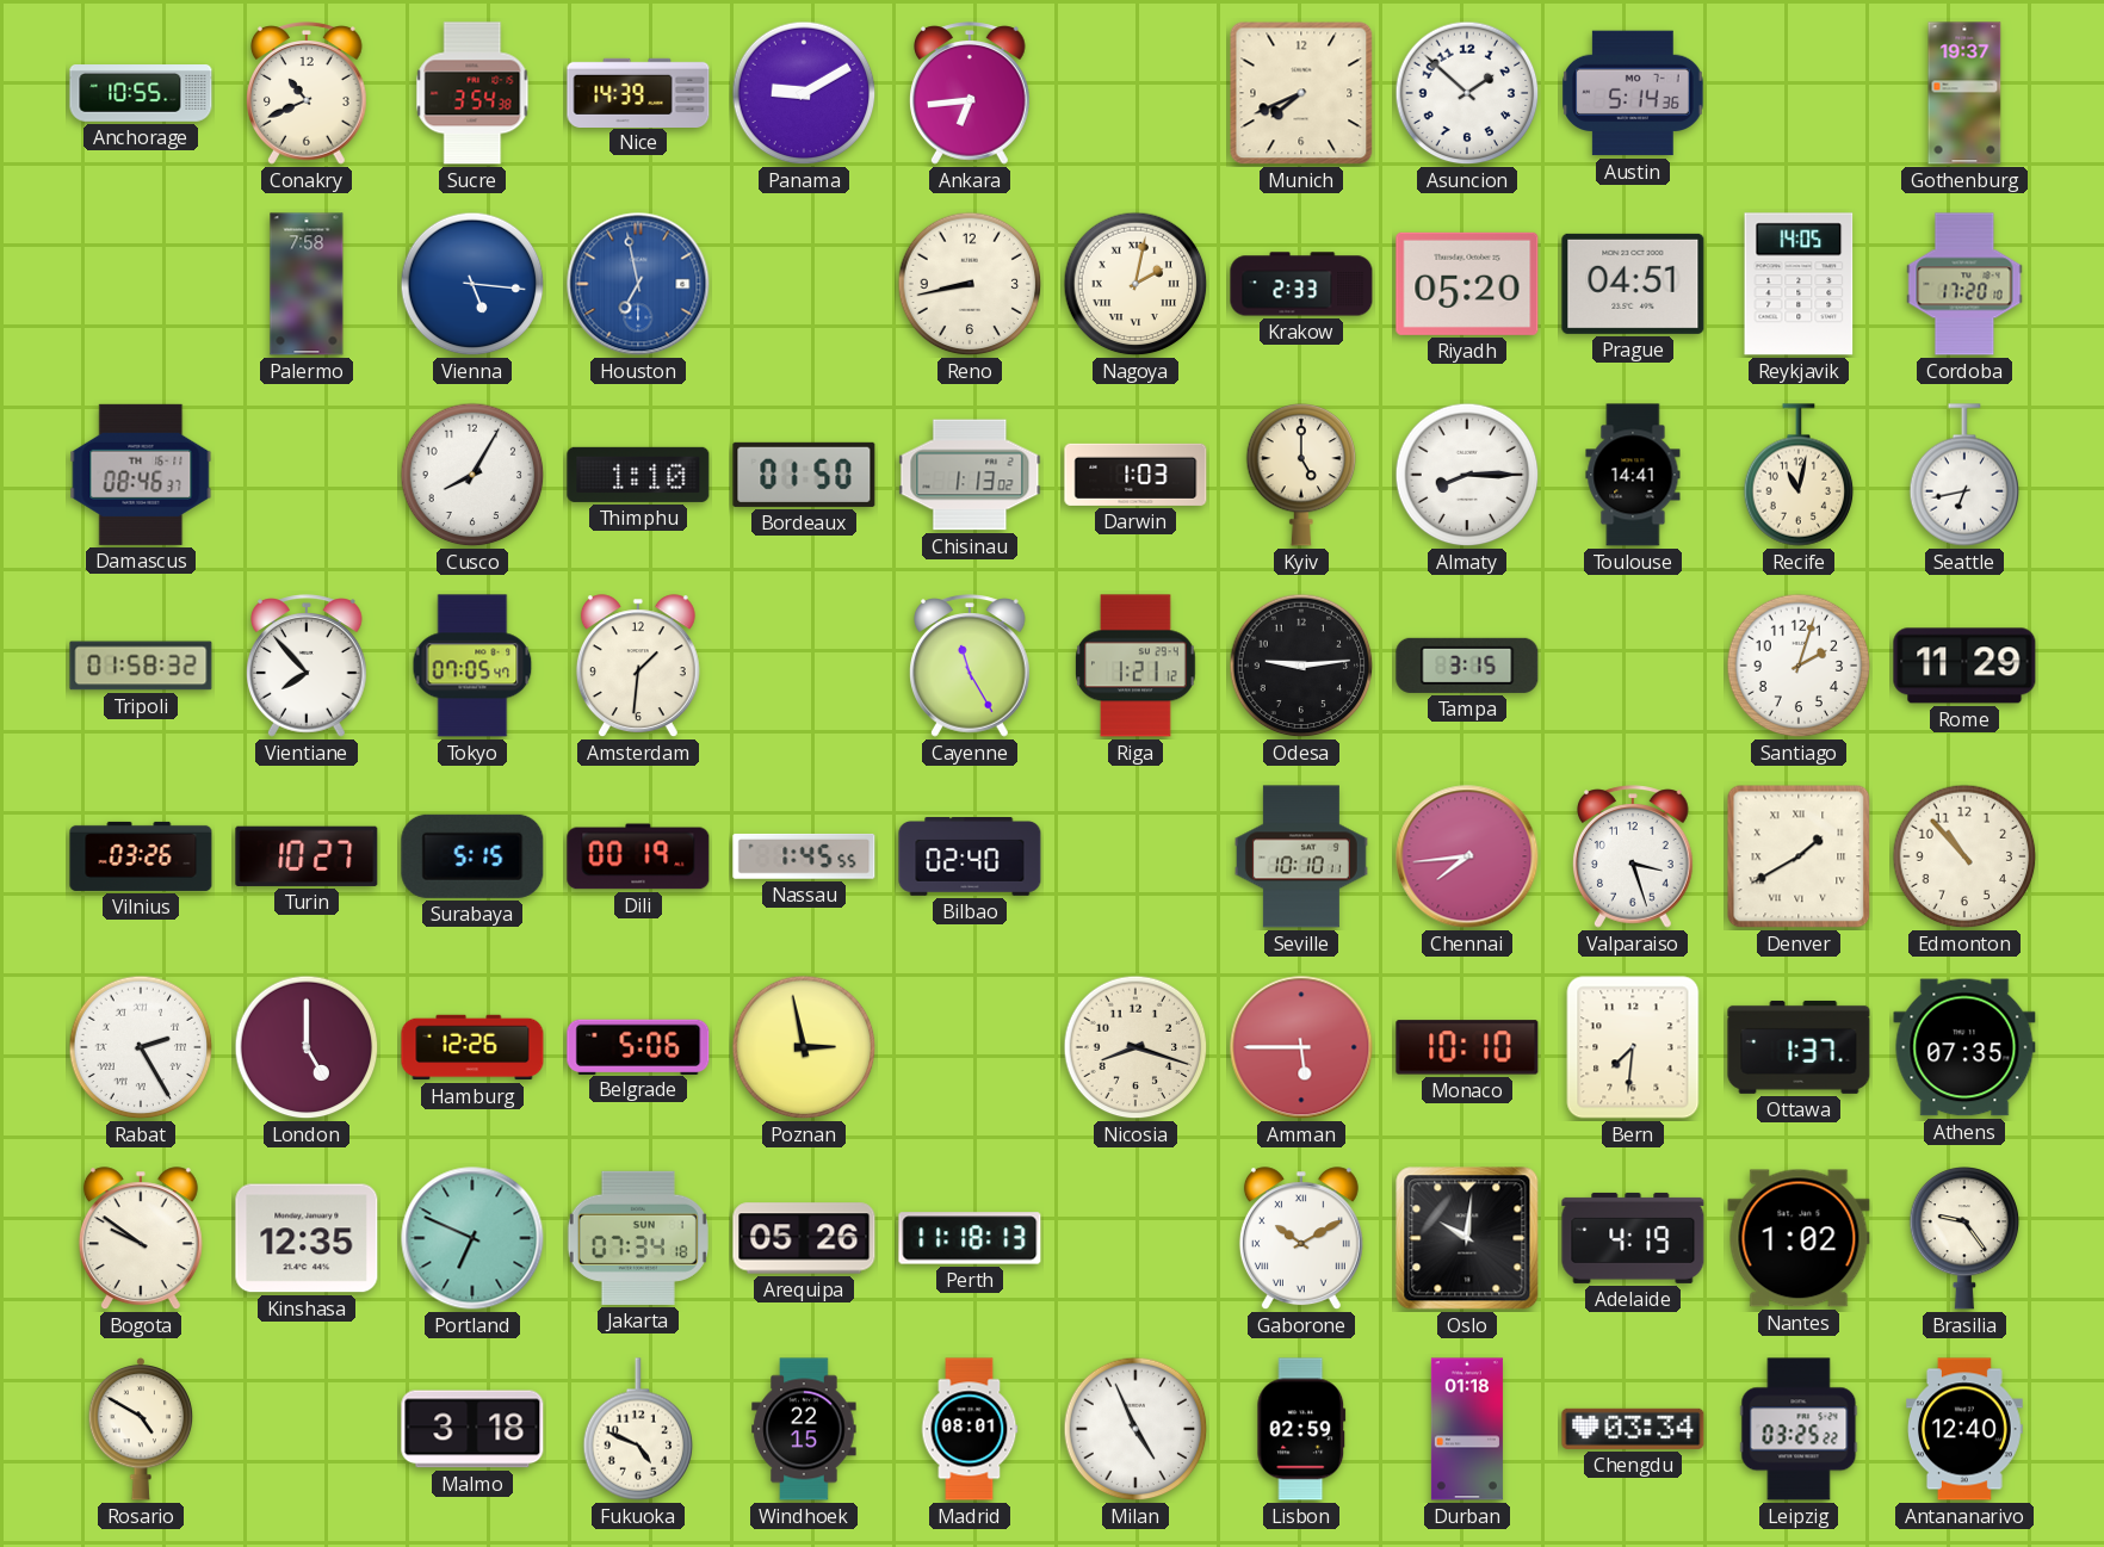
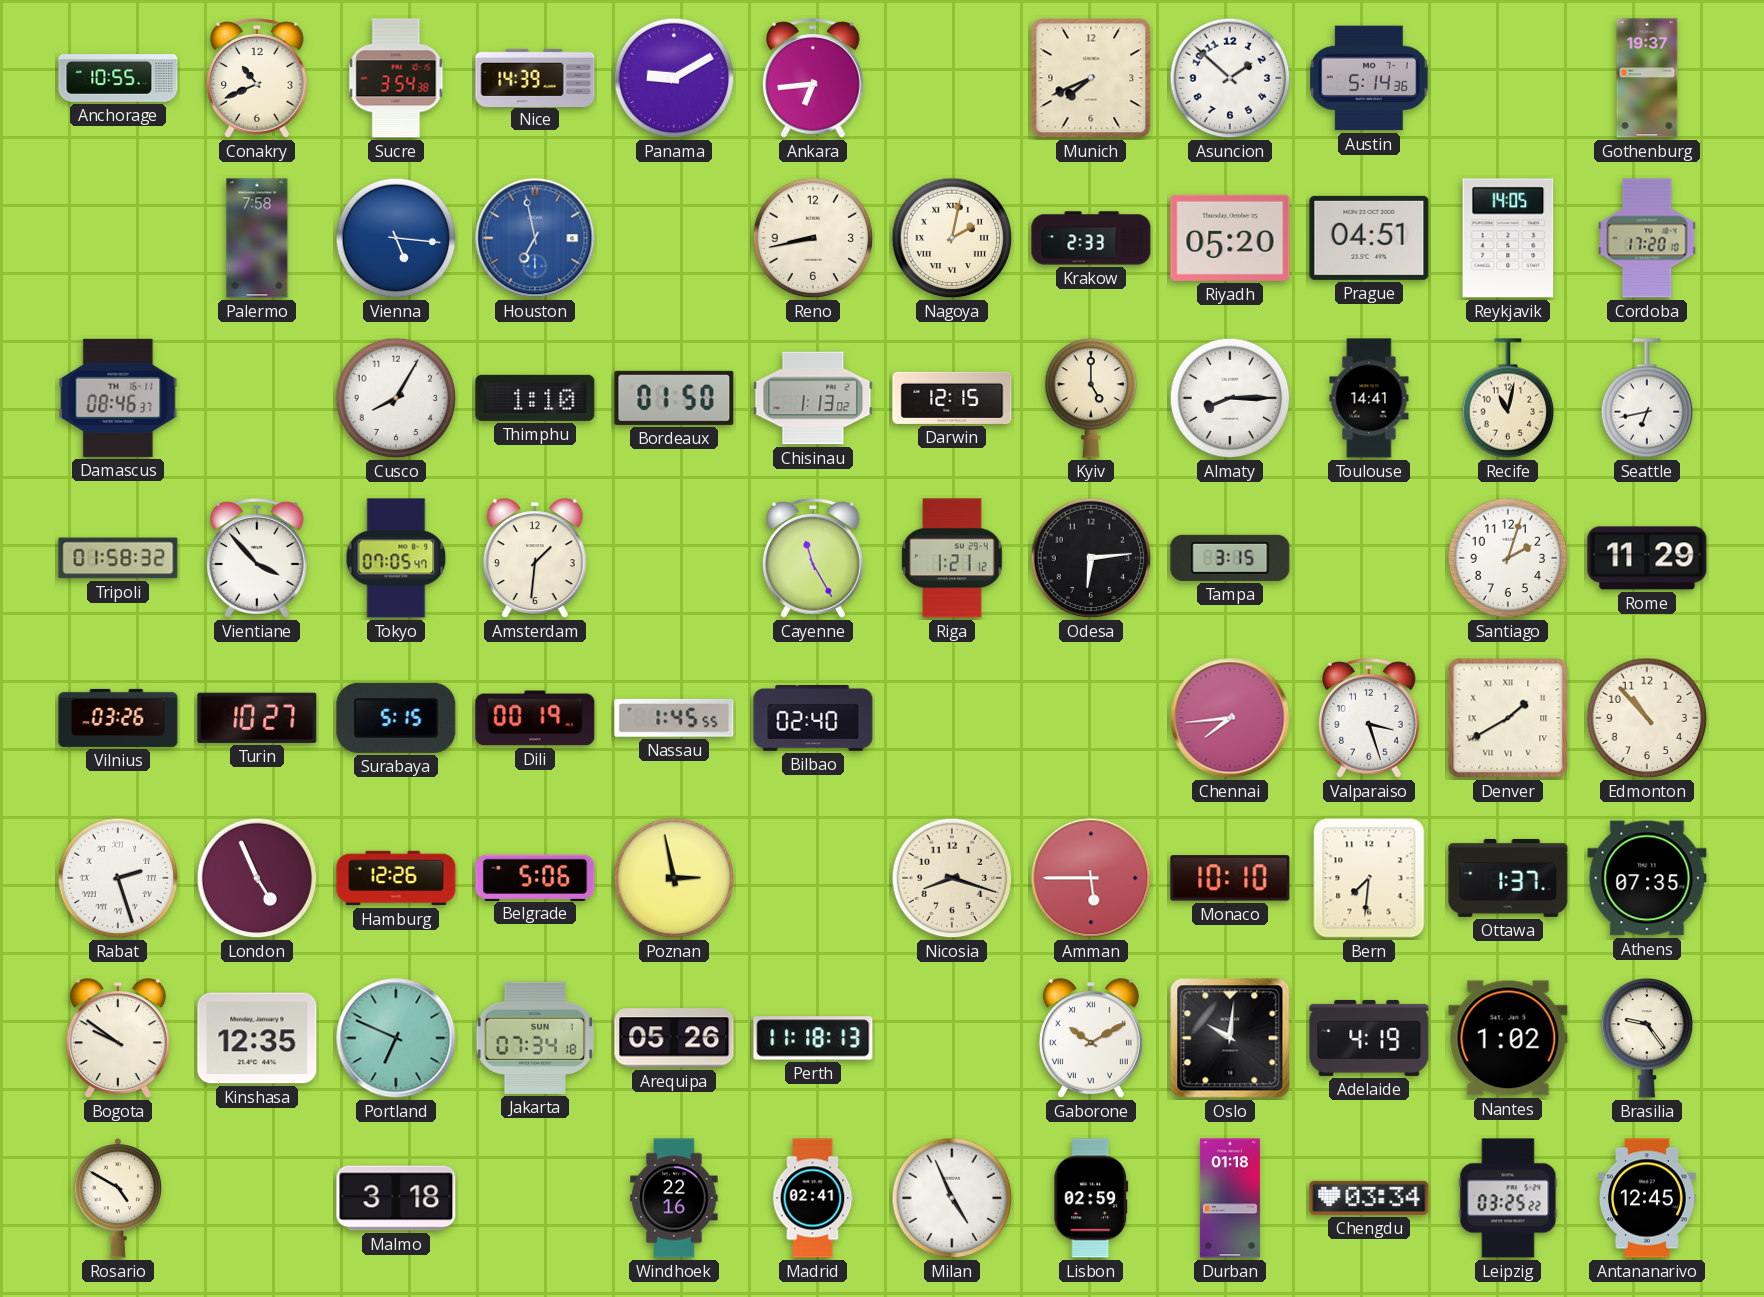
Darwin: 1:03 -> 12:15
Vientiane: 7:53 -> 3:53
Odesa: 9:14 -> 6:14
Seville: 10:10 -> none
Rabat: 2:25 -> 2:27
London: 5:00 -> 4:56
Fukuoka: 4:49 -> none
Windhoek: 22:15 -> 22:16
Madrid: 08:01 -> 02:41
Antananarivo: 12:40 -> 12:45
